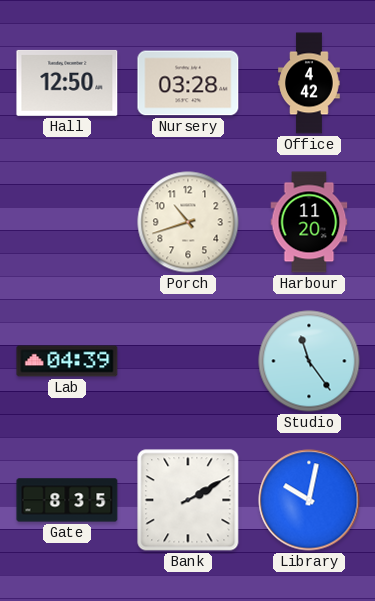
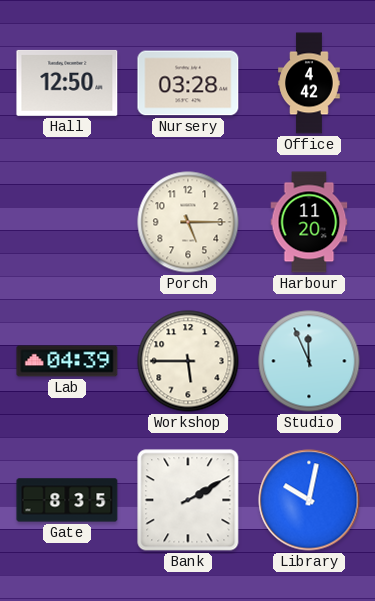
Porch: 10:42 -> 5:15
Workshop: none -> 5:45
Studio: 11:24 -> 11:56
